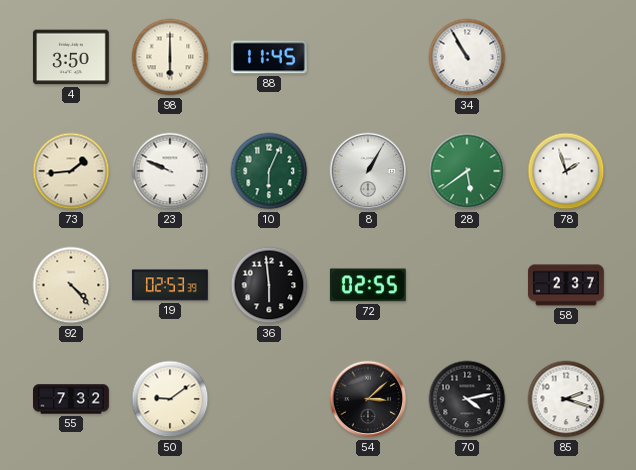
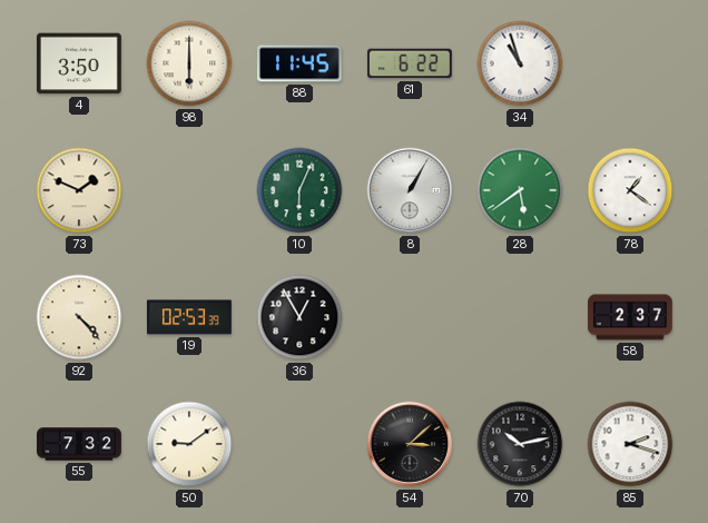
61: none -> 6:22
34: 10:55 -> 10:57
73: 1:44 -> 1:49
23: 9:49 -> none
78: 1:57 -> 1:21
36: 5:59 -> 12:55
72: 02:55 -> none
70: 4:13 -> 10:13
